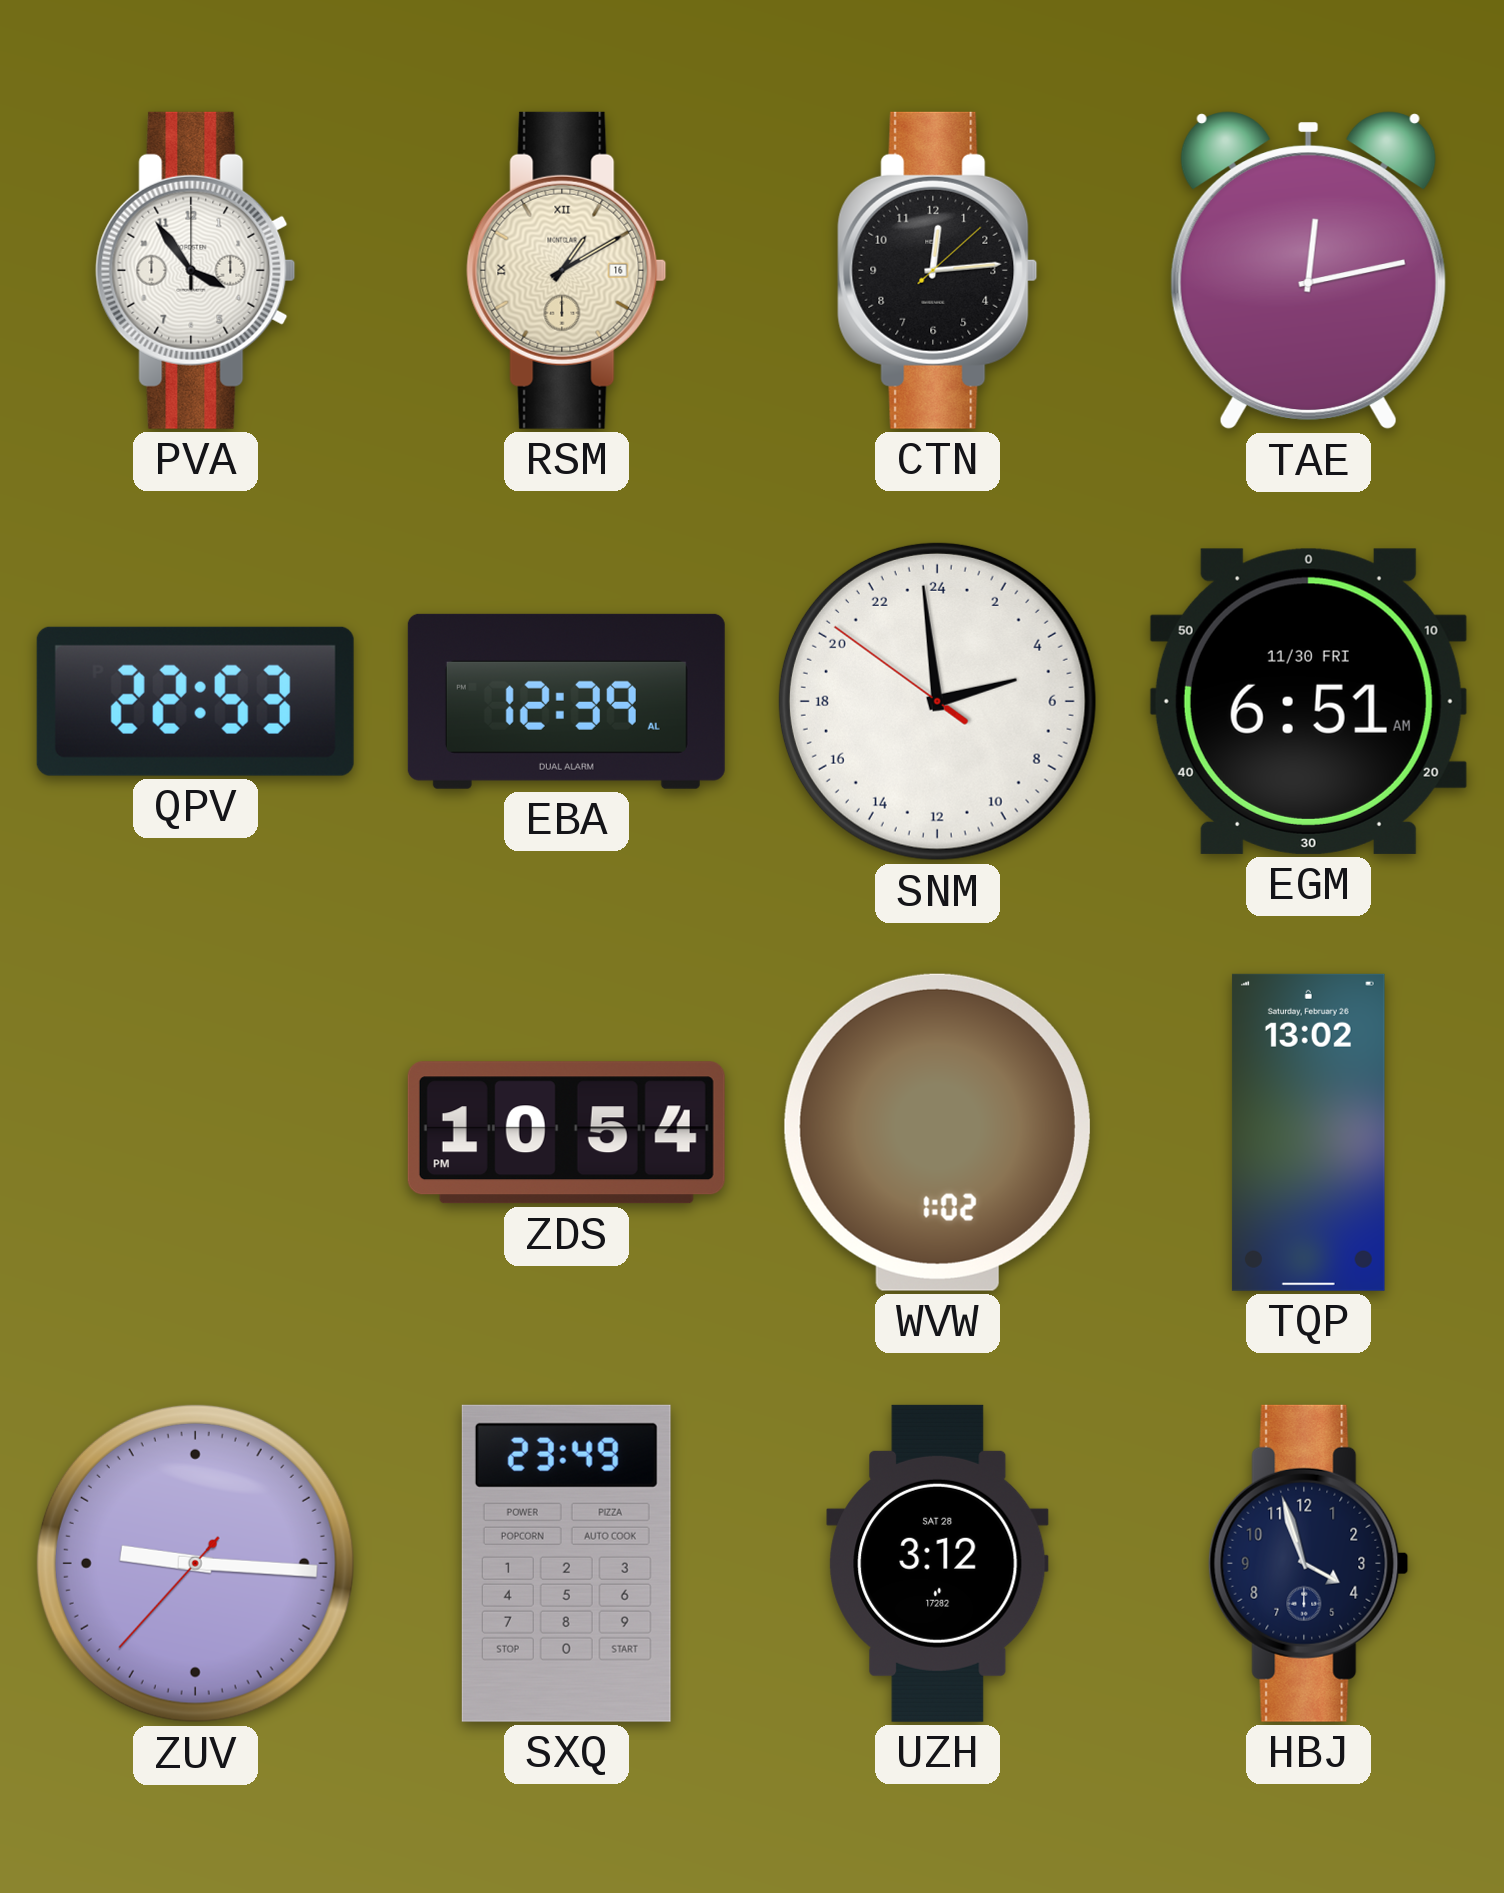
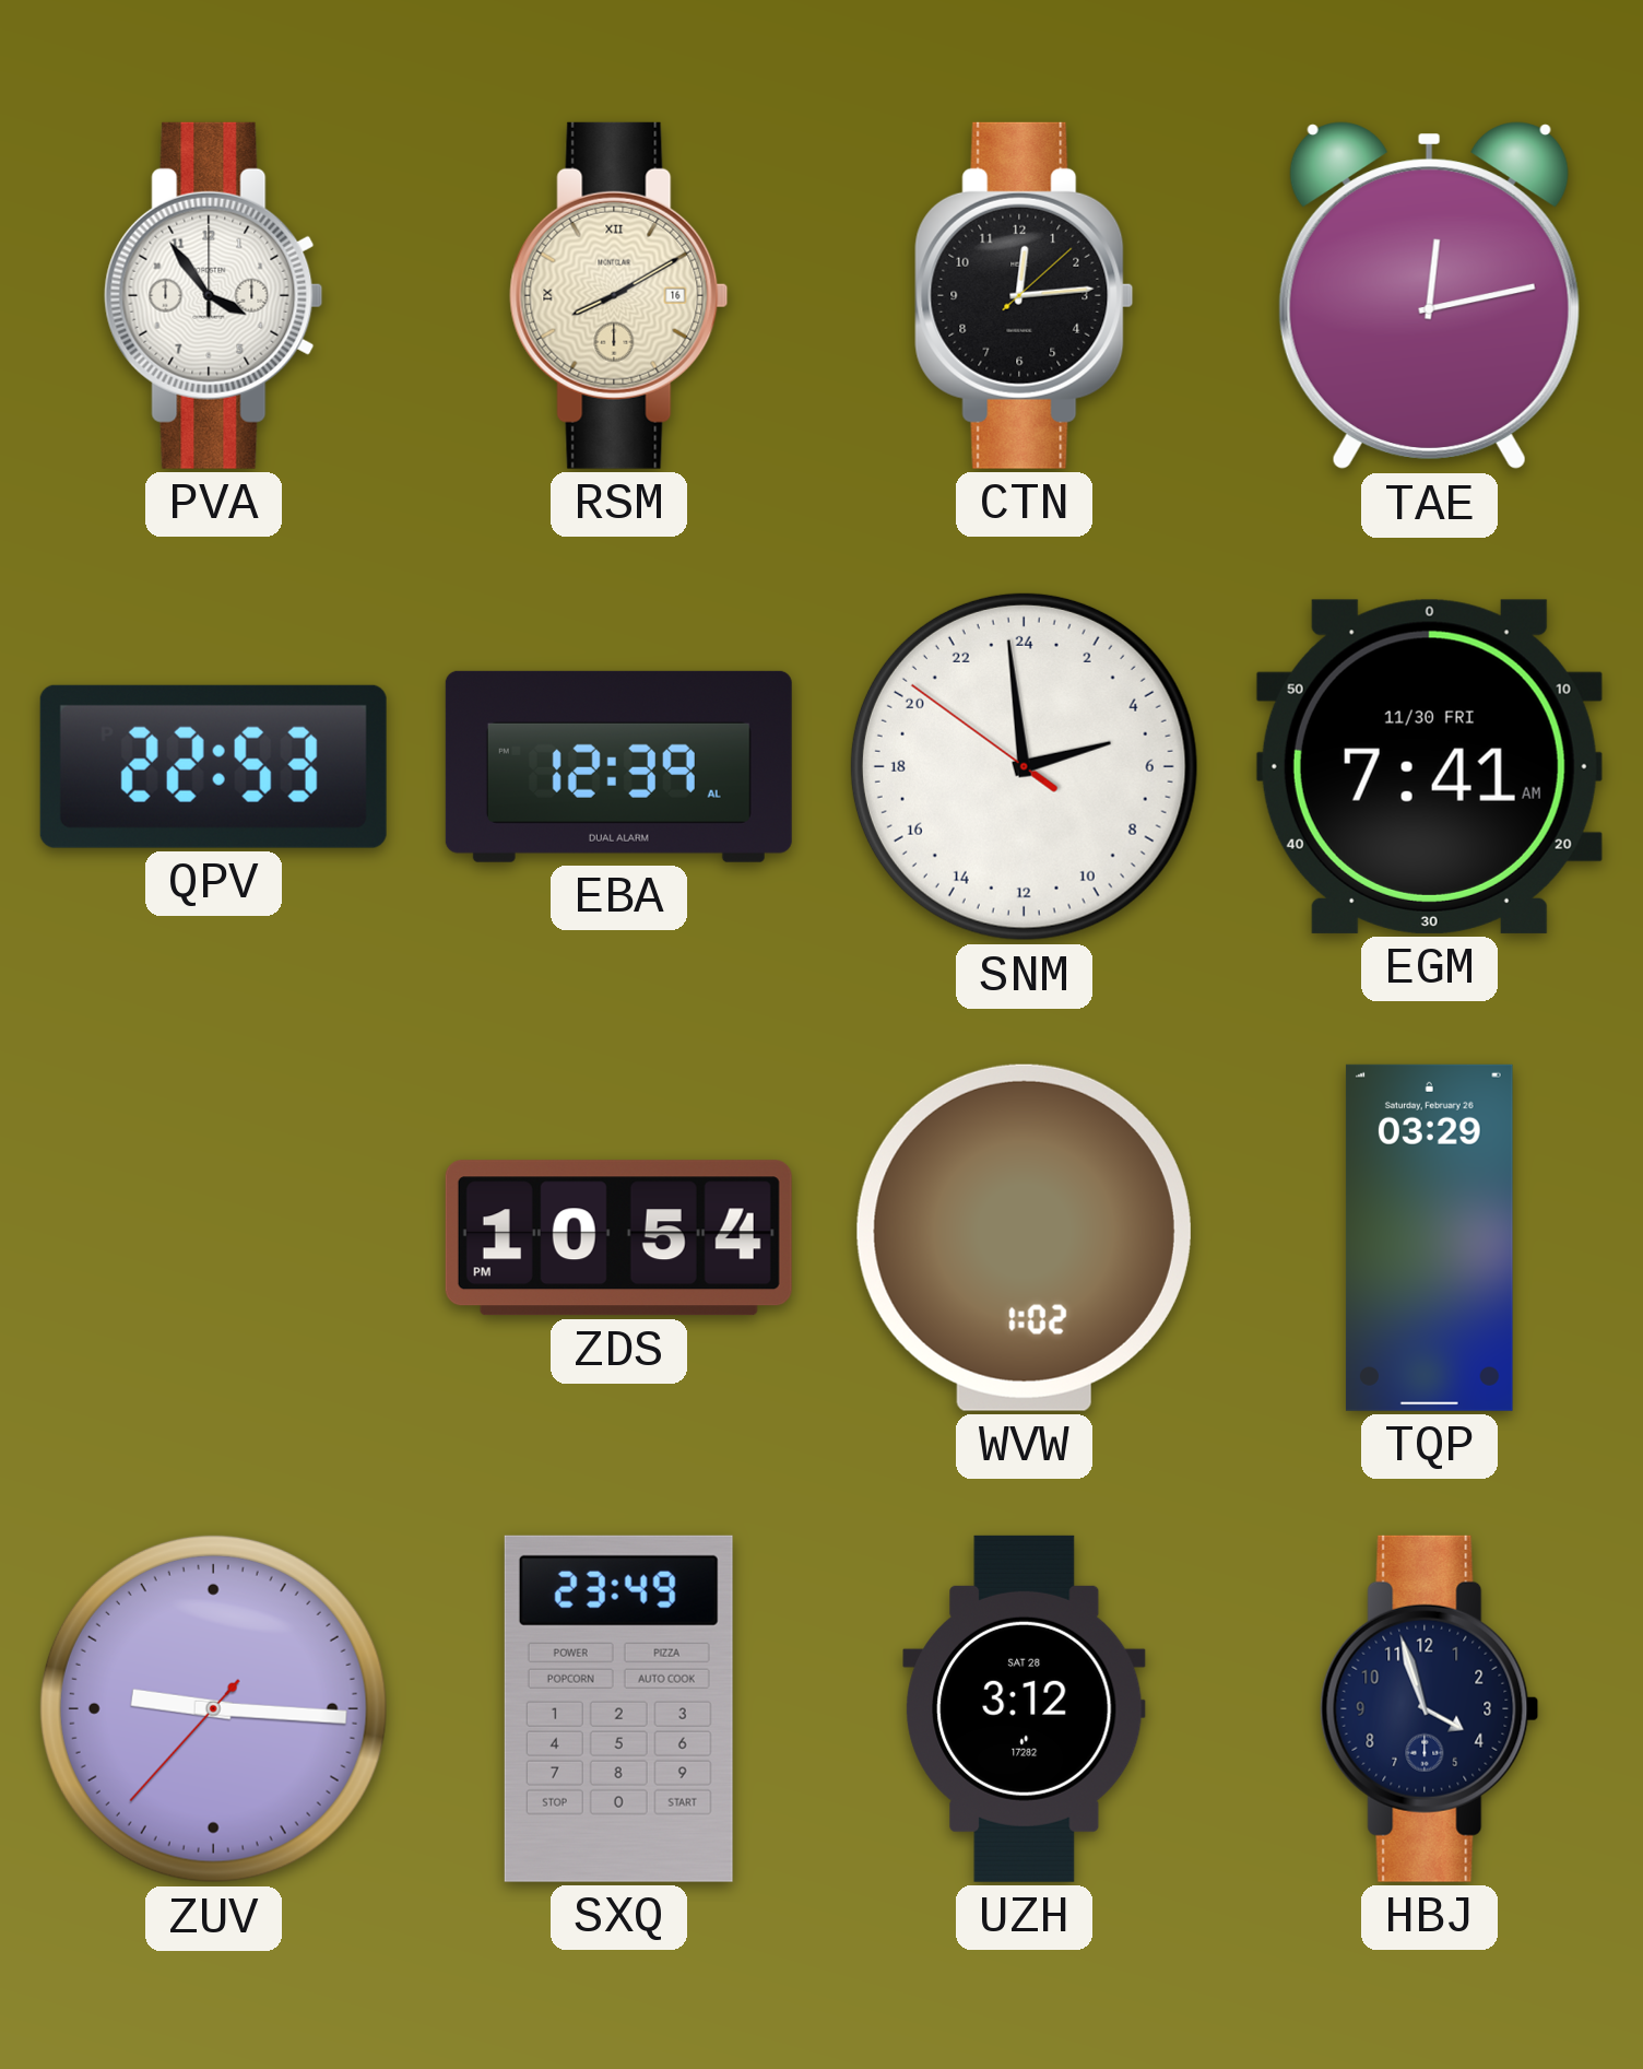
RSM: 1:10 -> 8:10
EGM: 6:51 -> 7:41
TQP: 13:02 -> 03:29
